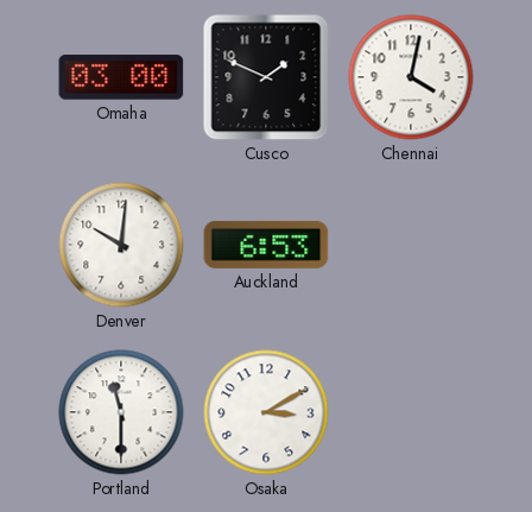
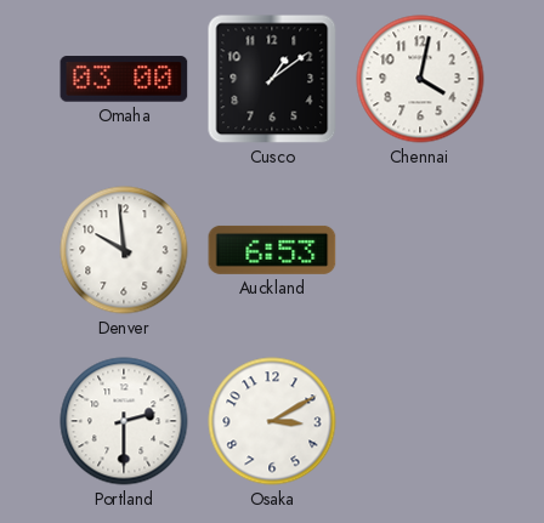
Cusco: 1:49 -> 1:09
Denver: 10:01 -> 9:59
Portland: 11:30 -> 2:30
